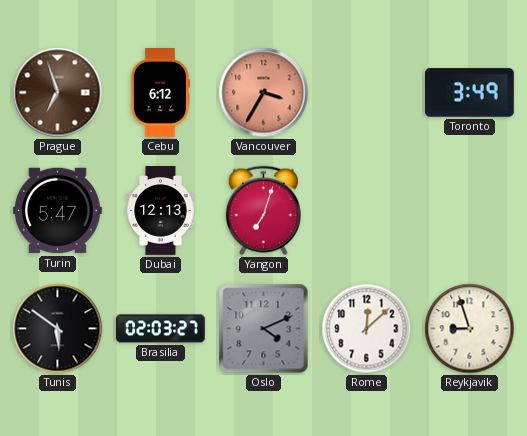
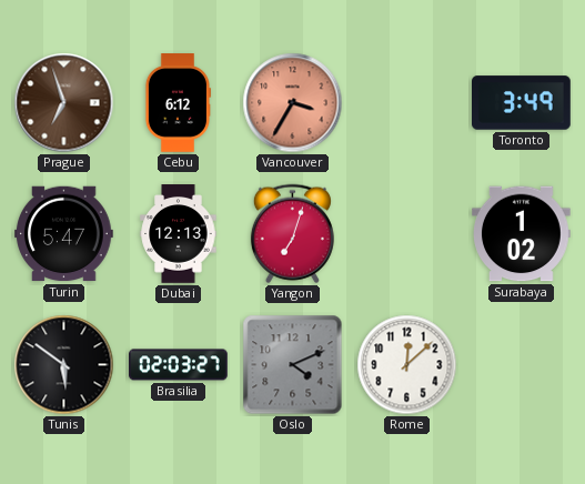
Surabaya: none -> 1:02
Reykjavik: 8:57 -> none
